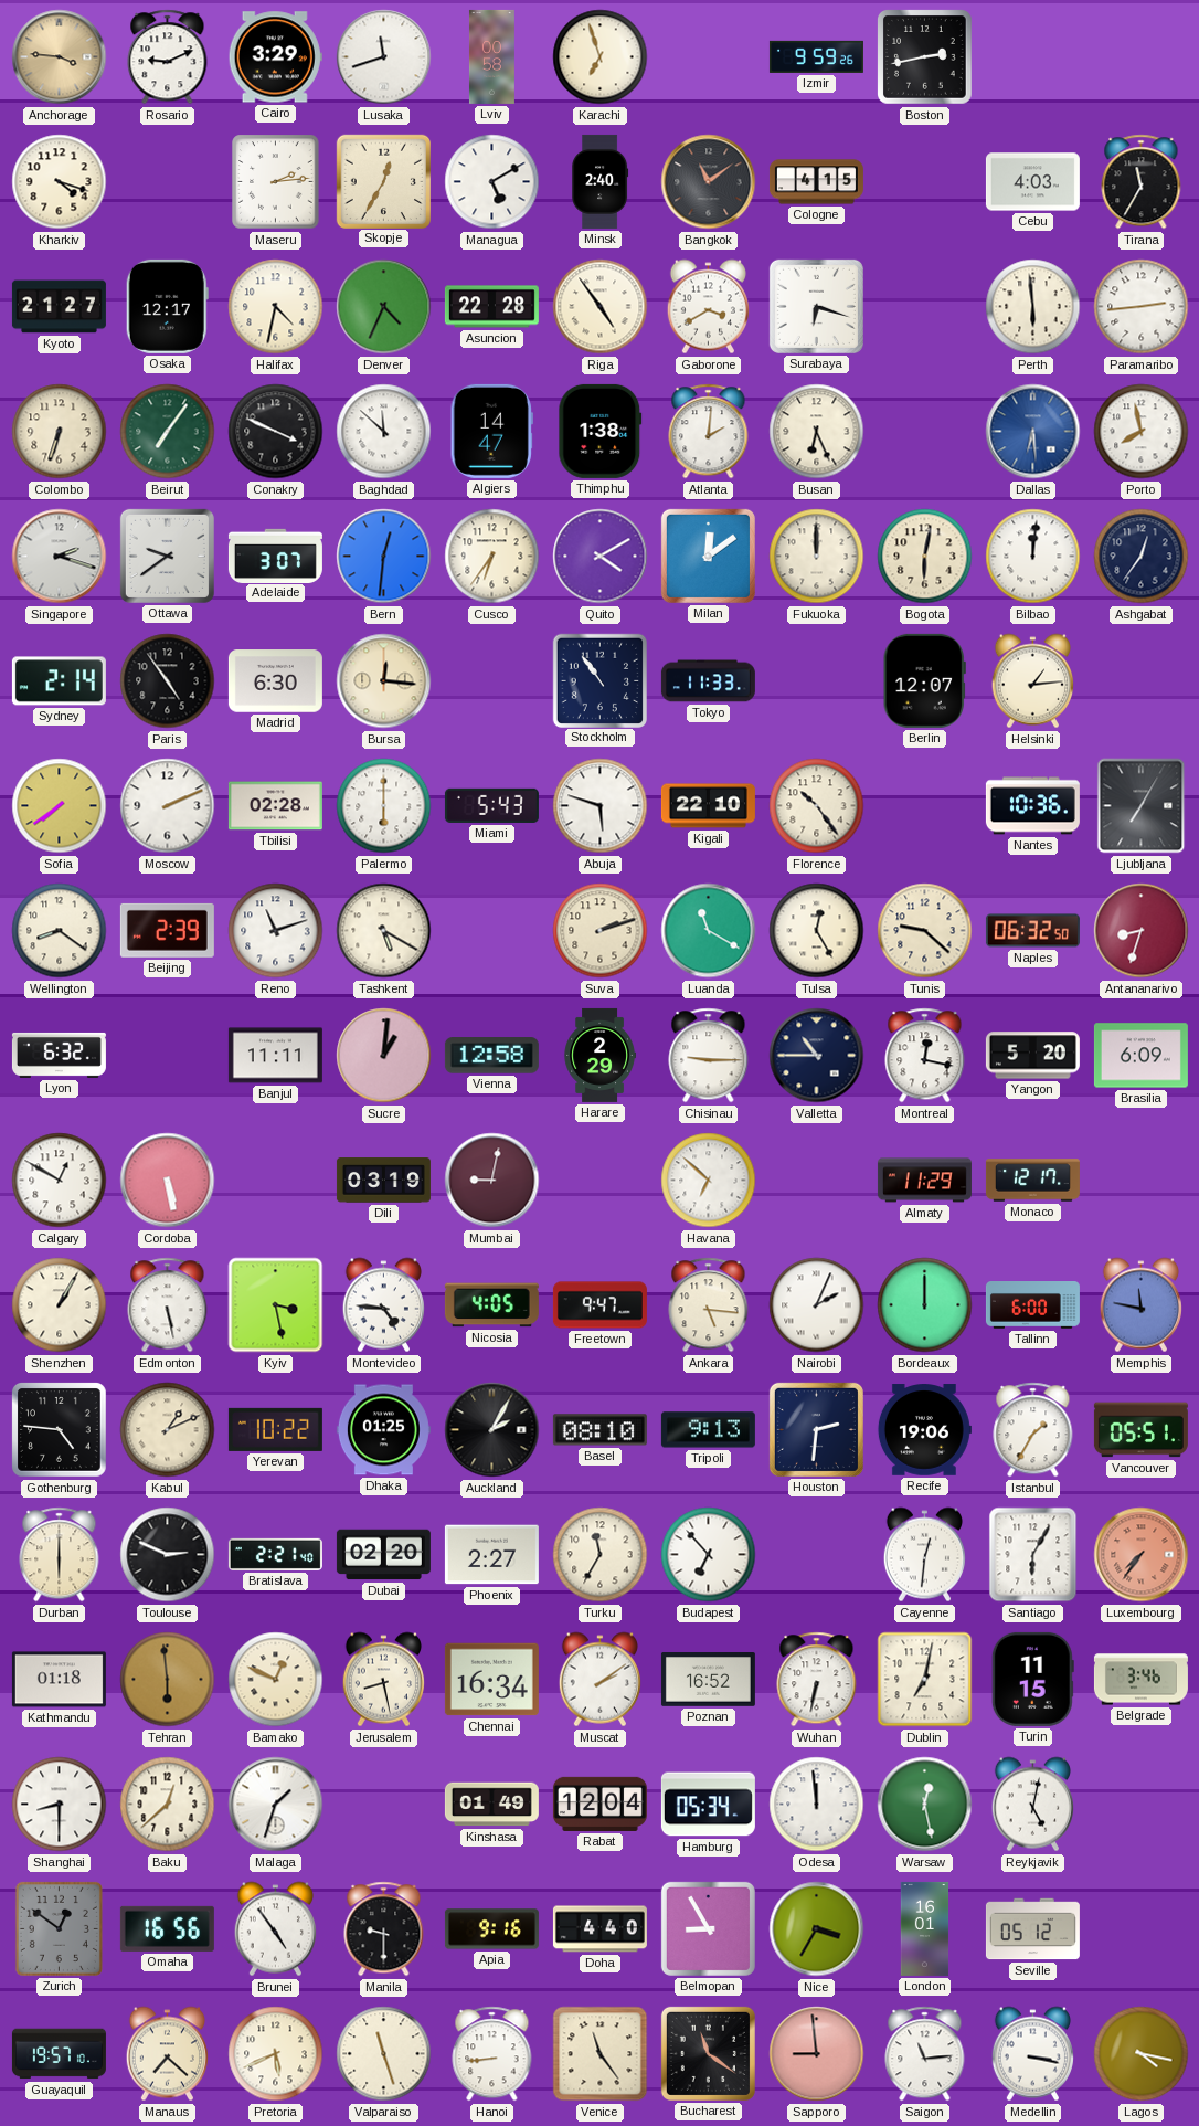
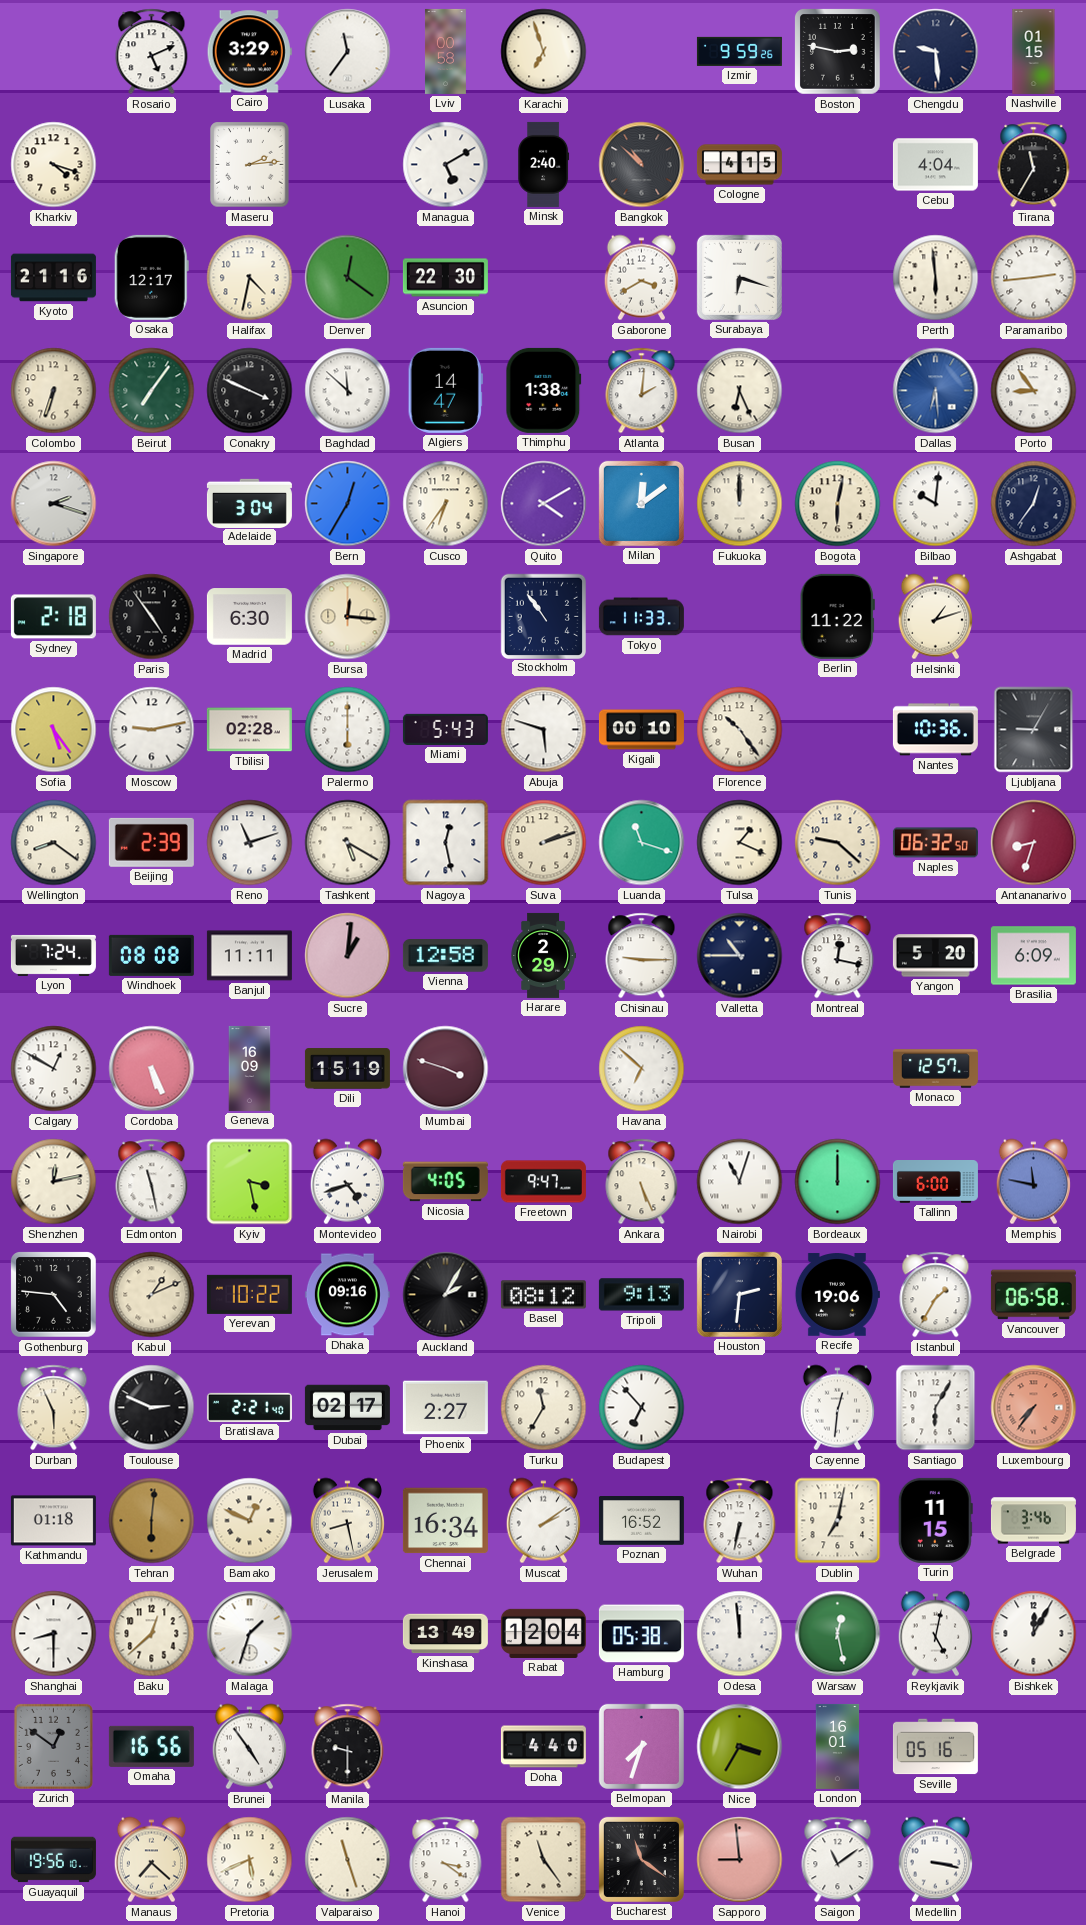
Anchorage: 3:46 -> none
Rosario: 9:11 -> 5:11
Lusaka: 11:42 -> 11:36
Boston: 2:43 -> 2:47
Chengdu: none -> 9:29
Nashville: none -> 01:15
Skopje: 12:35 -> none
Bangkok: 11:09 -> 10:52
Cebu: 4:03 -> 4:04
Kyoto: 21:27 -> 21:16
Denver: 4:34 -> 12:21
Asuncion: 22:28 -> 22:30
Riga: 4:54 -> none
Porto: 7:58 -> 8:54
Ottawa: 9:39 -> none
Adelaide: 3:07 -> 3:04
Bern: 12:31 -> 12:35
Bilbao: 12:01 -> 10:01
Sydney: 2:14 -> 2:18
Berlin: 12:07 -> 11:22
Helsinki: 1:14 -> 1:12
Sofia: 7:39 -> 5:24
Moscow: 2:11 -> 9:13
Kigali: 22:10 -> 00:10
Ljubljana: 7:05 -> 9:05
Nagoya: none -> 12:28
Luanda: 11:20 -> 11:18
Tulsa: 12:25 -> 1:19
Lyon: 6:32 -> 7:24
Windhoek: none -> 08:08
Cordoba: 5:28 -> 5:26
Geneva: none -> 16:09
Dili: 03:19 -> 15:19
Mumbai: 9:02 -> 3:48
Almaty: 11:29 -> none
Monaco: 12:17 -> 12:57
Shenzhen: 1:05 -> 12:13
Edmonton: 5:28 -> 11:28
Montevideo: 4:46 -> 4:42
Ankara: 5:16 -> 5:26
Nairobi: 2:04 -> 11:03
Dhaka: 01:25 -> 09:16
Basel: 08:10 -> 08:12
Vancouver: 05:51 -> 06:58
Durban: 6:00 -> 5:56
Dubai: 02:20 -> 02:17
Tehran: 5:59 -> 6:01
Kinshasa: 01:49 -> 13:49
Hamburg: 05:34 -> 05:38
Bishkek: none -> 12:05
Apia: 9:16 -> none
Belmopan: 8:55 -> 7:33
Seville: 05:12 -> 05:16
Guayaquil: 19:57 -> 19:56
Hanoi: 8:44 -> 3:21
Saigon: 11:14 -> 11:09
Lagos: 4:17 -> none
